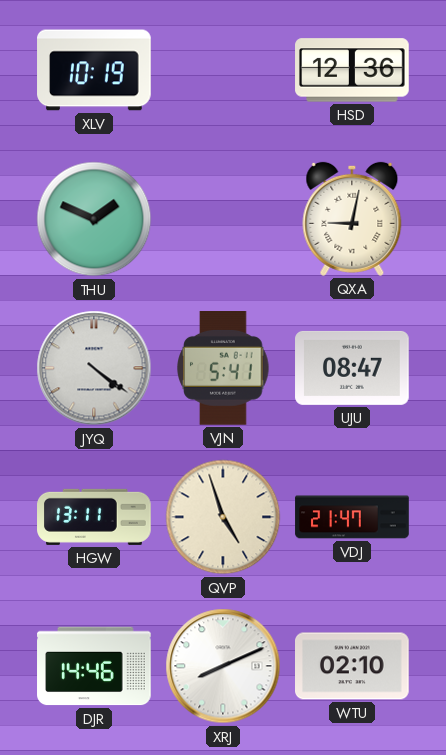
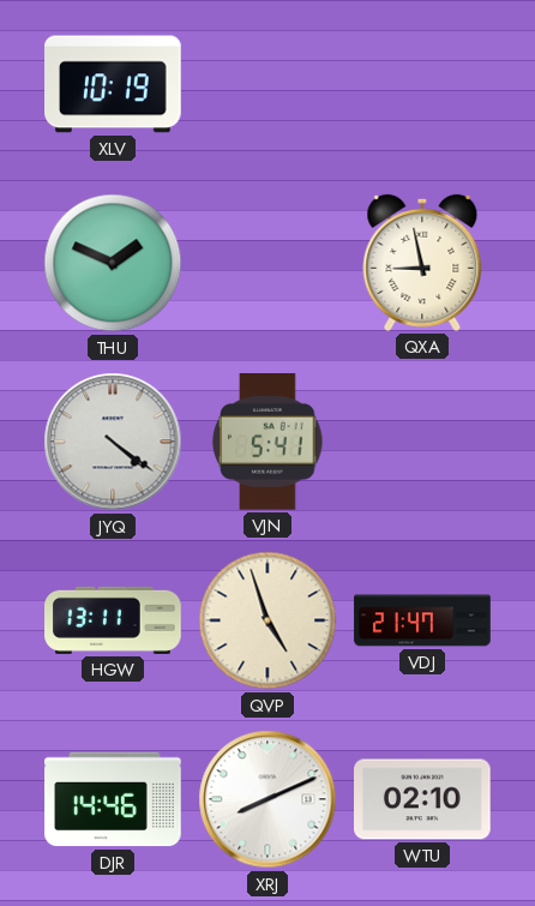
HSD: 12:36 -> none
QXA: 9:02 -> 8:58
UJU: 08:47 -> none
